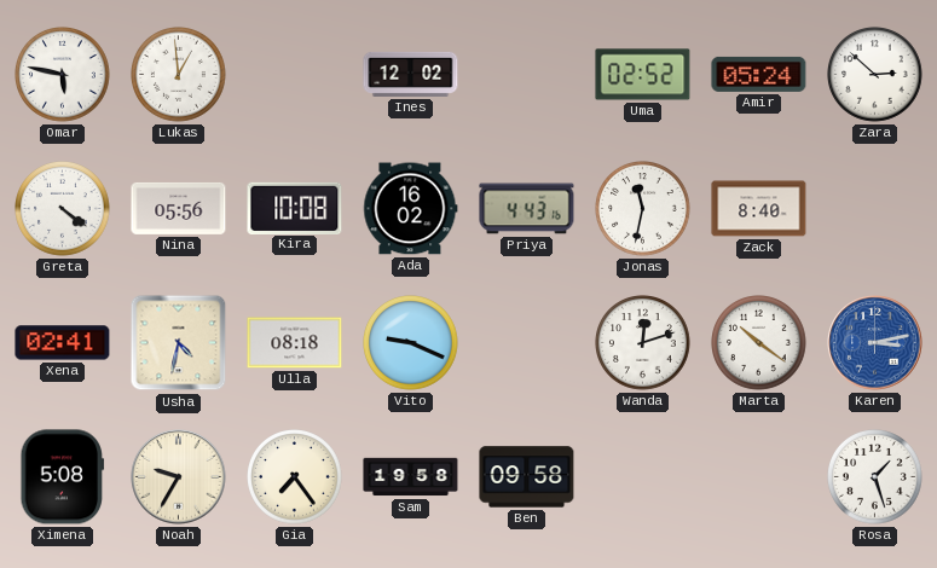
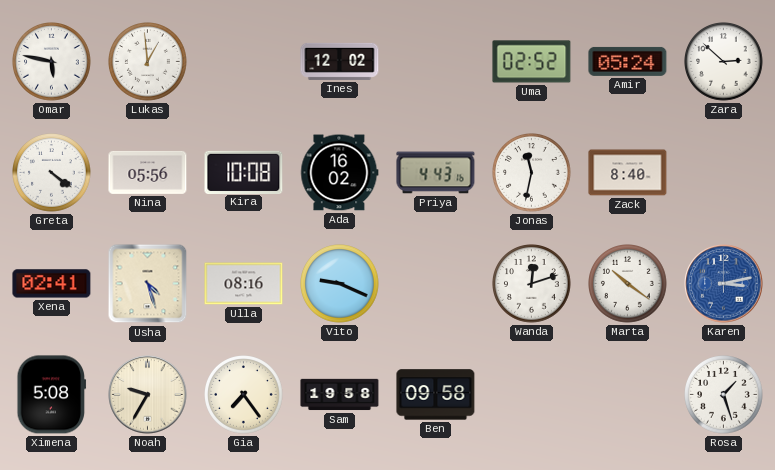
Usha: 4:32 -> 4:27
Ulla: 08:18 -> 08:16
